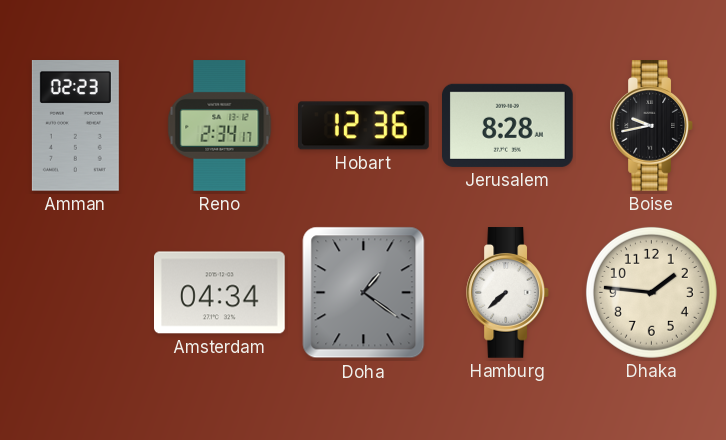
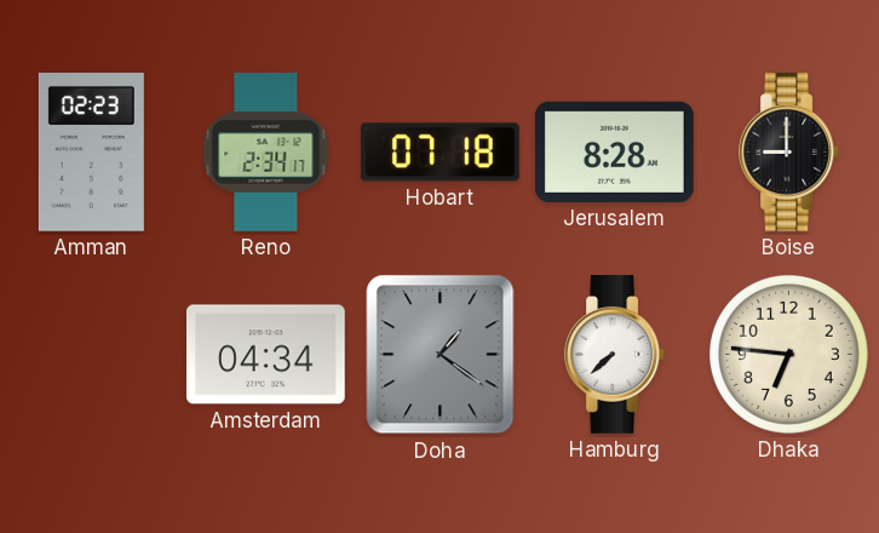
Hobart: 12:36 -> 07:18
Boise: 9:43 -> 9:00
Dhaka: 1:46 -> 6:46
